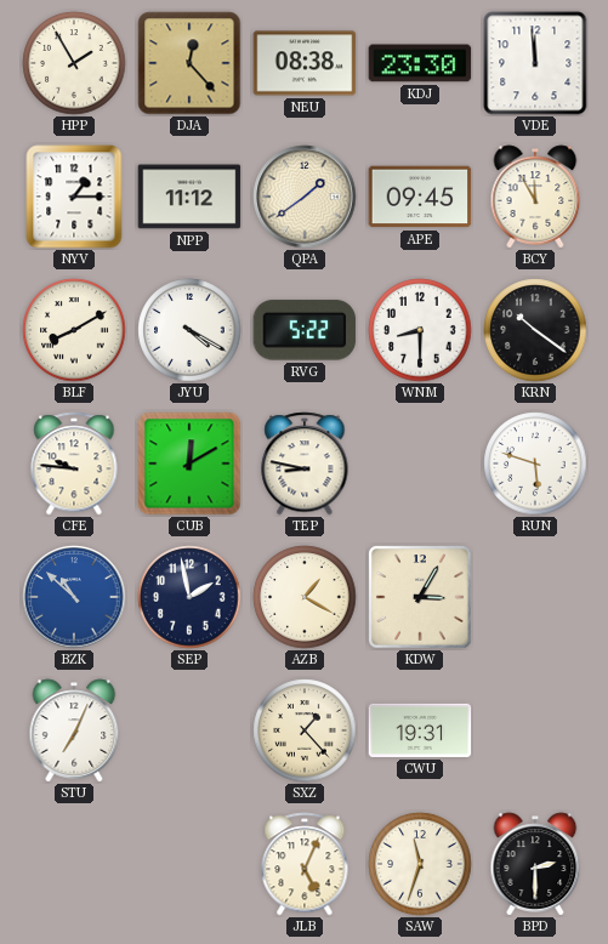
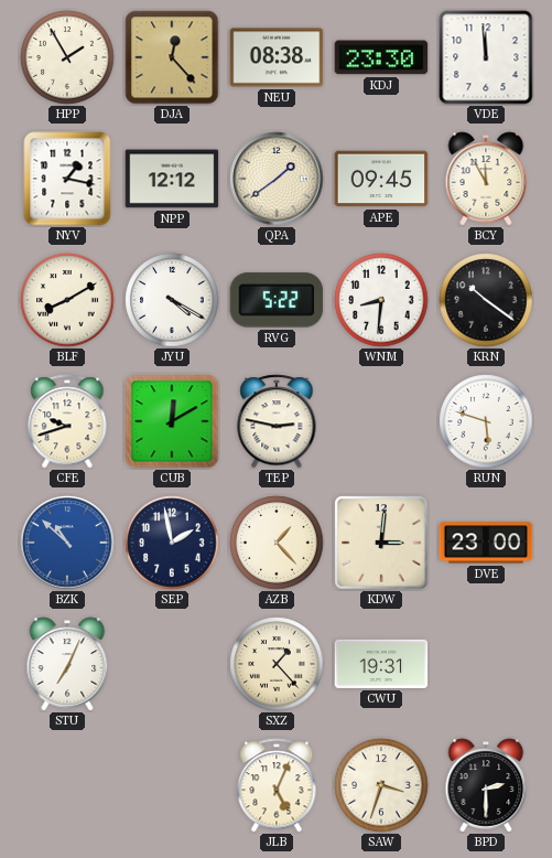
NYV: 1:15 -> 1:17
NPP: 11:12 -> 12:12
WNM: 8:30 -> 8:31
CFE: 9:46 -> 9:42
TEP: 8:47 -> 2:47
AZB: 1:20 -> 1:23
KDW: 3:05 -> 3:01
DVE: none -> 23:00
SAW: 11:33 -> 3:33
